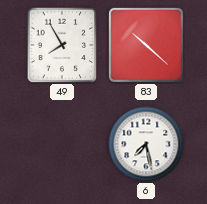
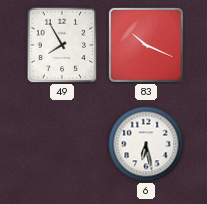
83: 10:22 -> 10:19
6: 7:28 -> 6:28
